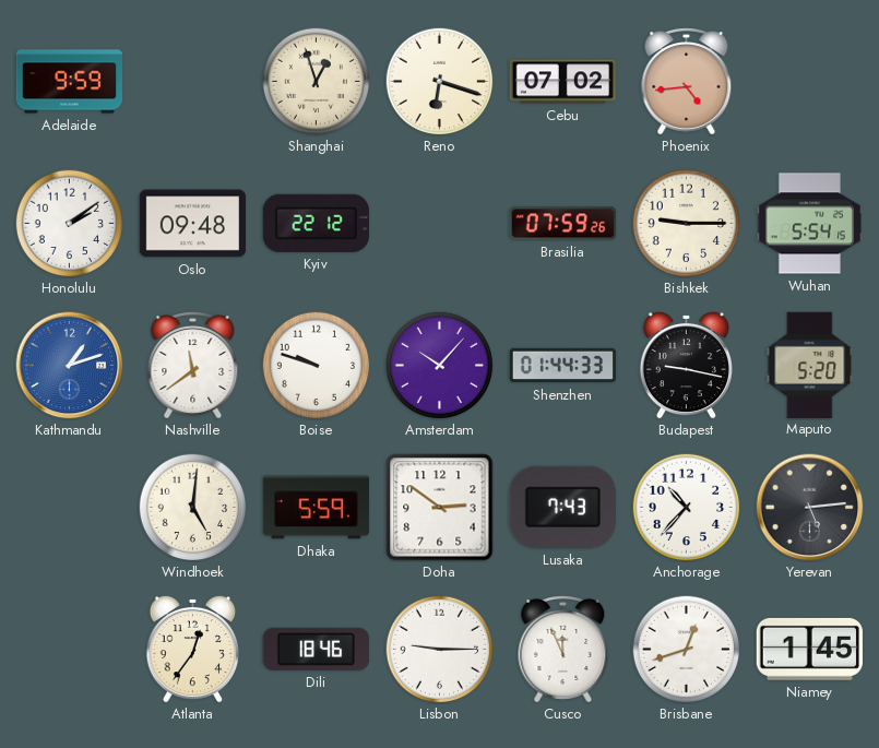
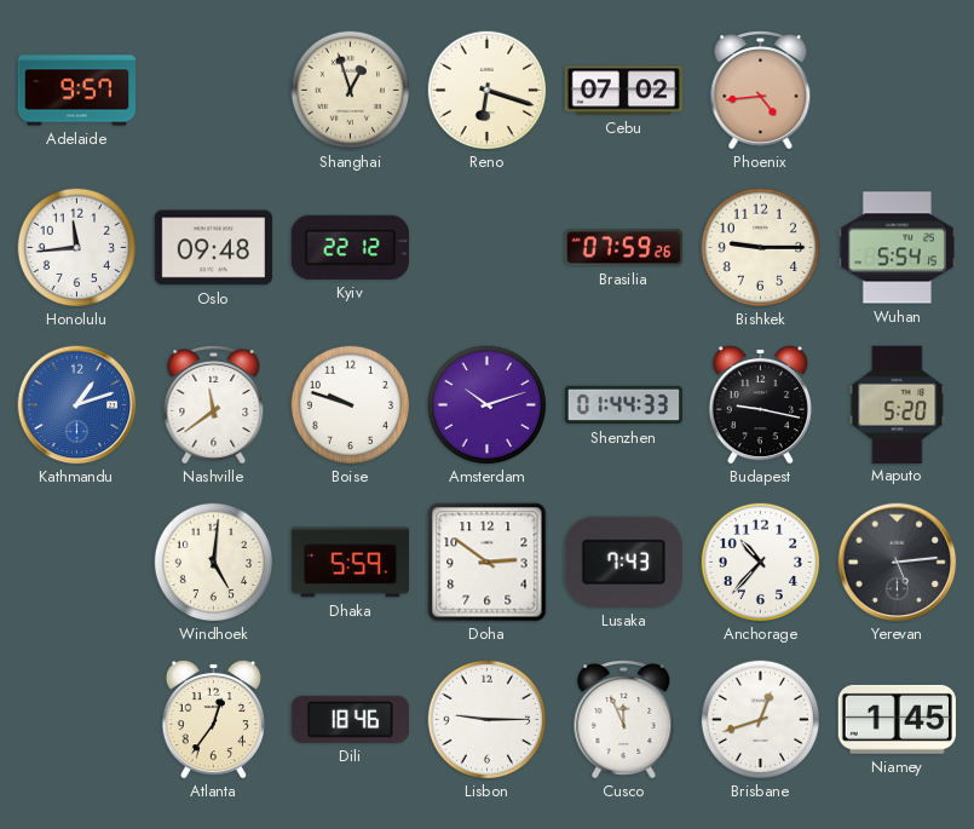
Adelaide: 9:59 -> 9:57
Honolulu: 2:09 -> 11:44
Amsterdam: 10:07 -> 10:12
